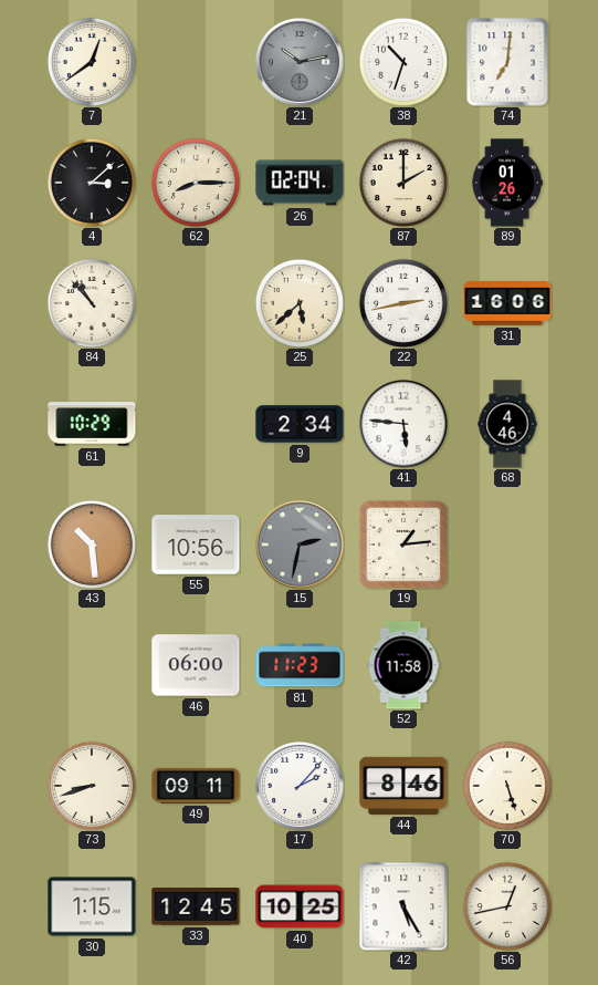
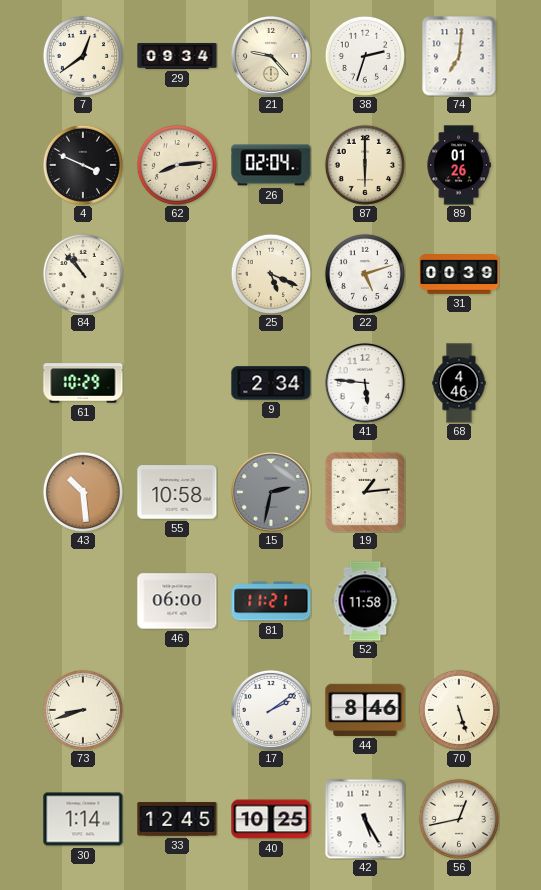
29: none -> 09:34
21: 10:13 -> 9:23
21 dial: grey -> cream
38: 10:33 -> 2:33
4: 3:08 -> 3:49
62: 8:15 -> 8:14
87: 2:00 -> 6:00
25: 5:38 -> 5:19
22: 2:43 -> 5:12
31: 16:06 -> 00:39
55: 10:56 -> 10:58
81: 11:23 -> 11:21
49: 09:11 -> none
17: 2:07 -> 2:09
30: 1:15 -> 1:14
